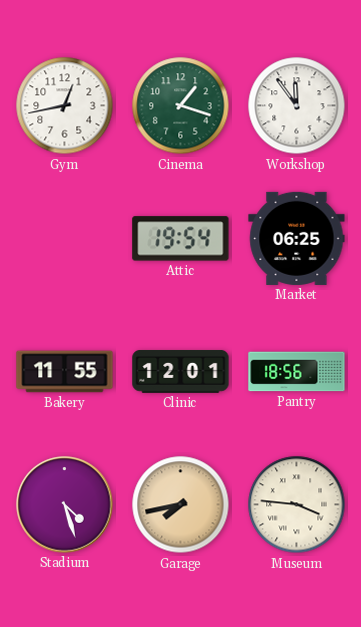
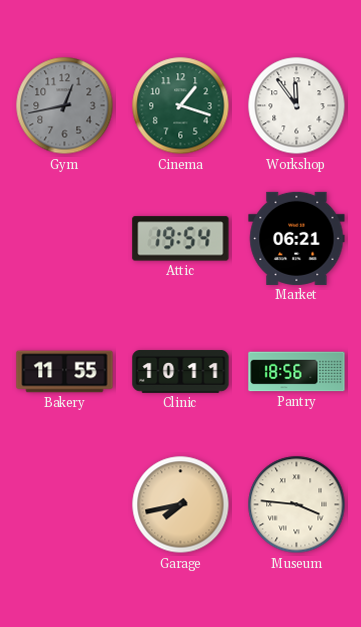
Gym dial: white -> grey
Market: 06:25 -> 06:21
Clinic: 12:01 -> 10:11
Stadium: 4:27 -> none
